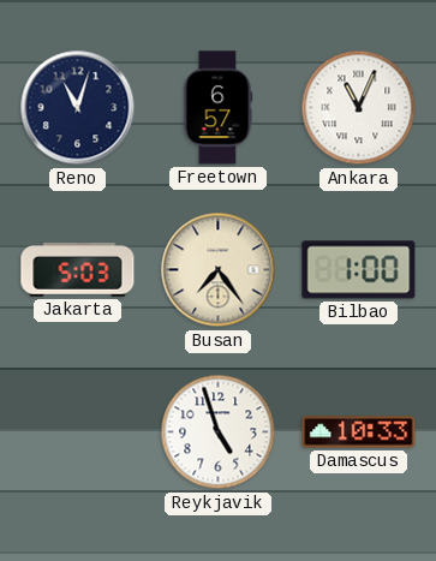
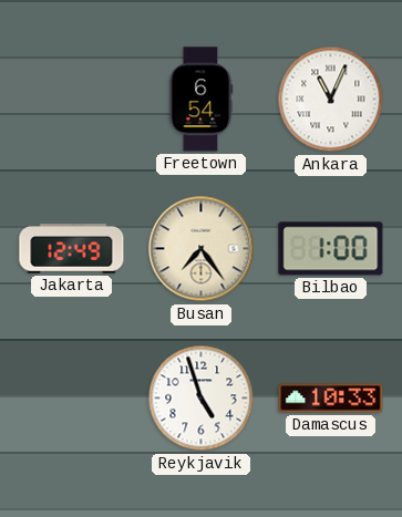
Reno: 11:03 -> none
Freetown: 6:57 -> 6:54
Jakarta: 5:03 -> 12:49
